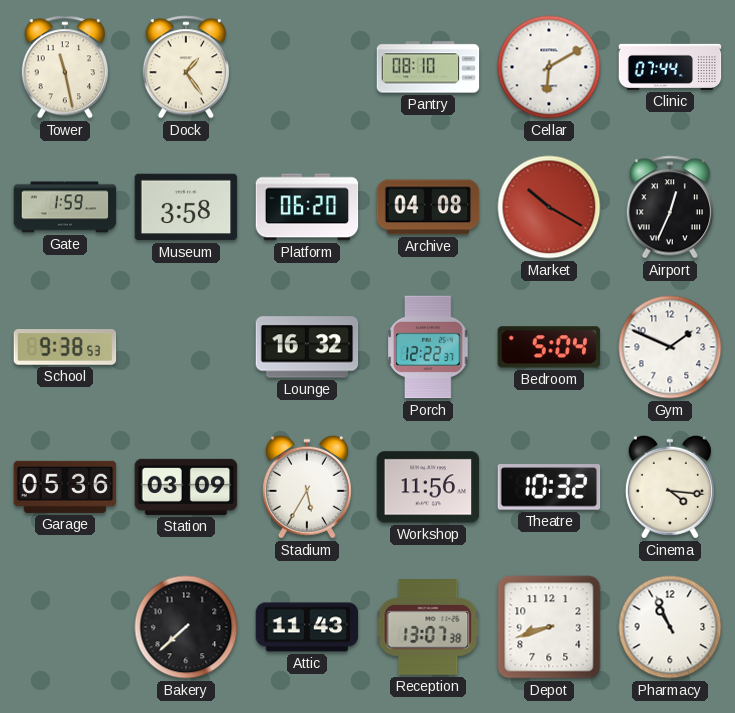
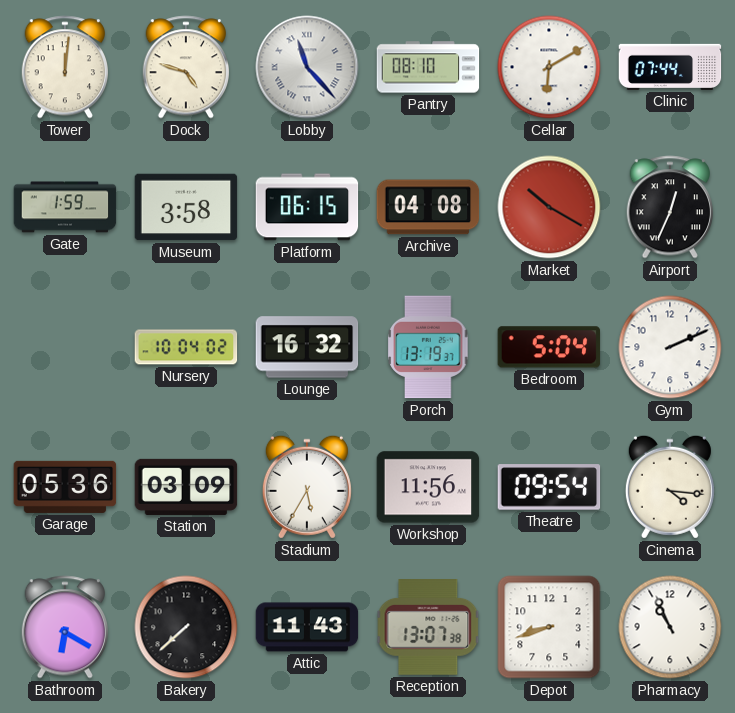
Tower: 11:28 -> 12:01
Dock: 1:24 -> 4:48
Lobby: none -> 11:23
Platform: 06:20 -> 06:15
School: 9:38 -> none
Nursery: none -> 10:04
Porch: 12:22 -> 13:19
Gym: 1:49 -> 2:11
Theatre: 10:32 -> 09:54
Bathroom: none -> 6:20
